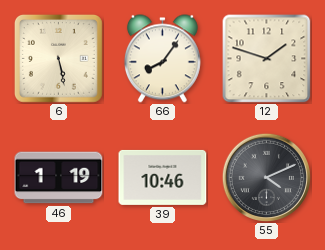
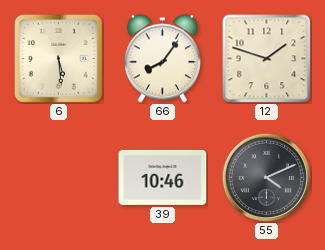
6: 5:28 -> 5:29
46: 1:19 -> none
